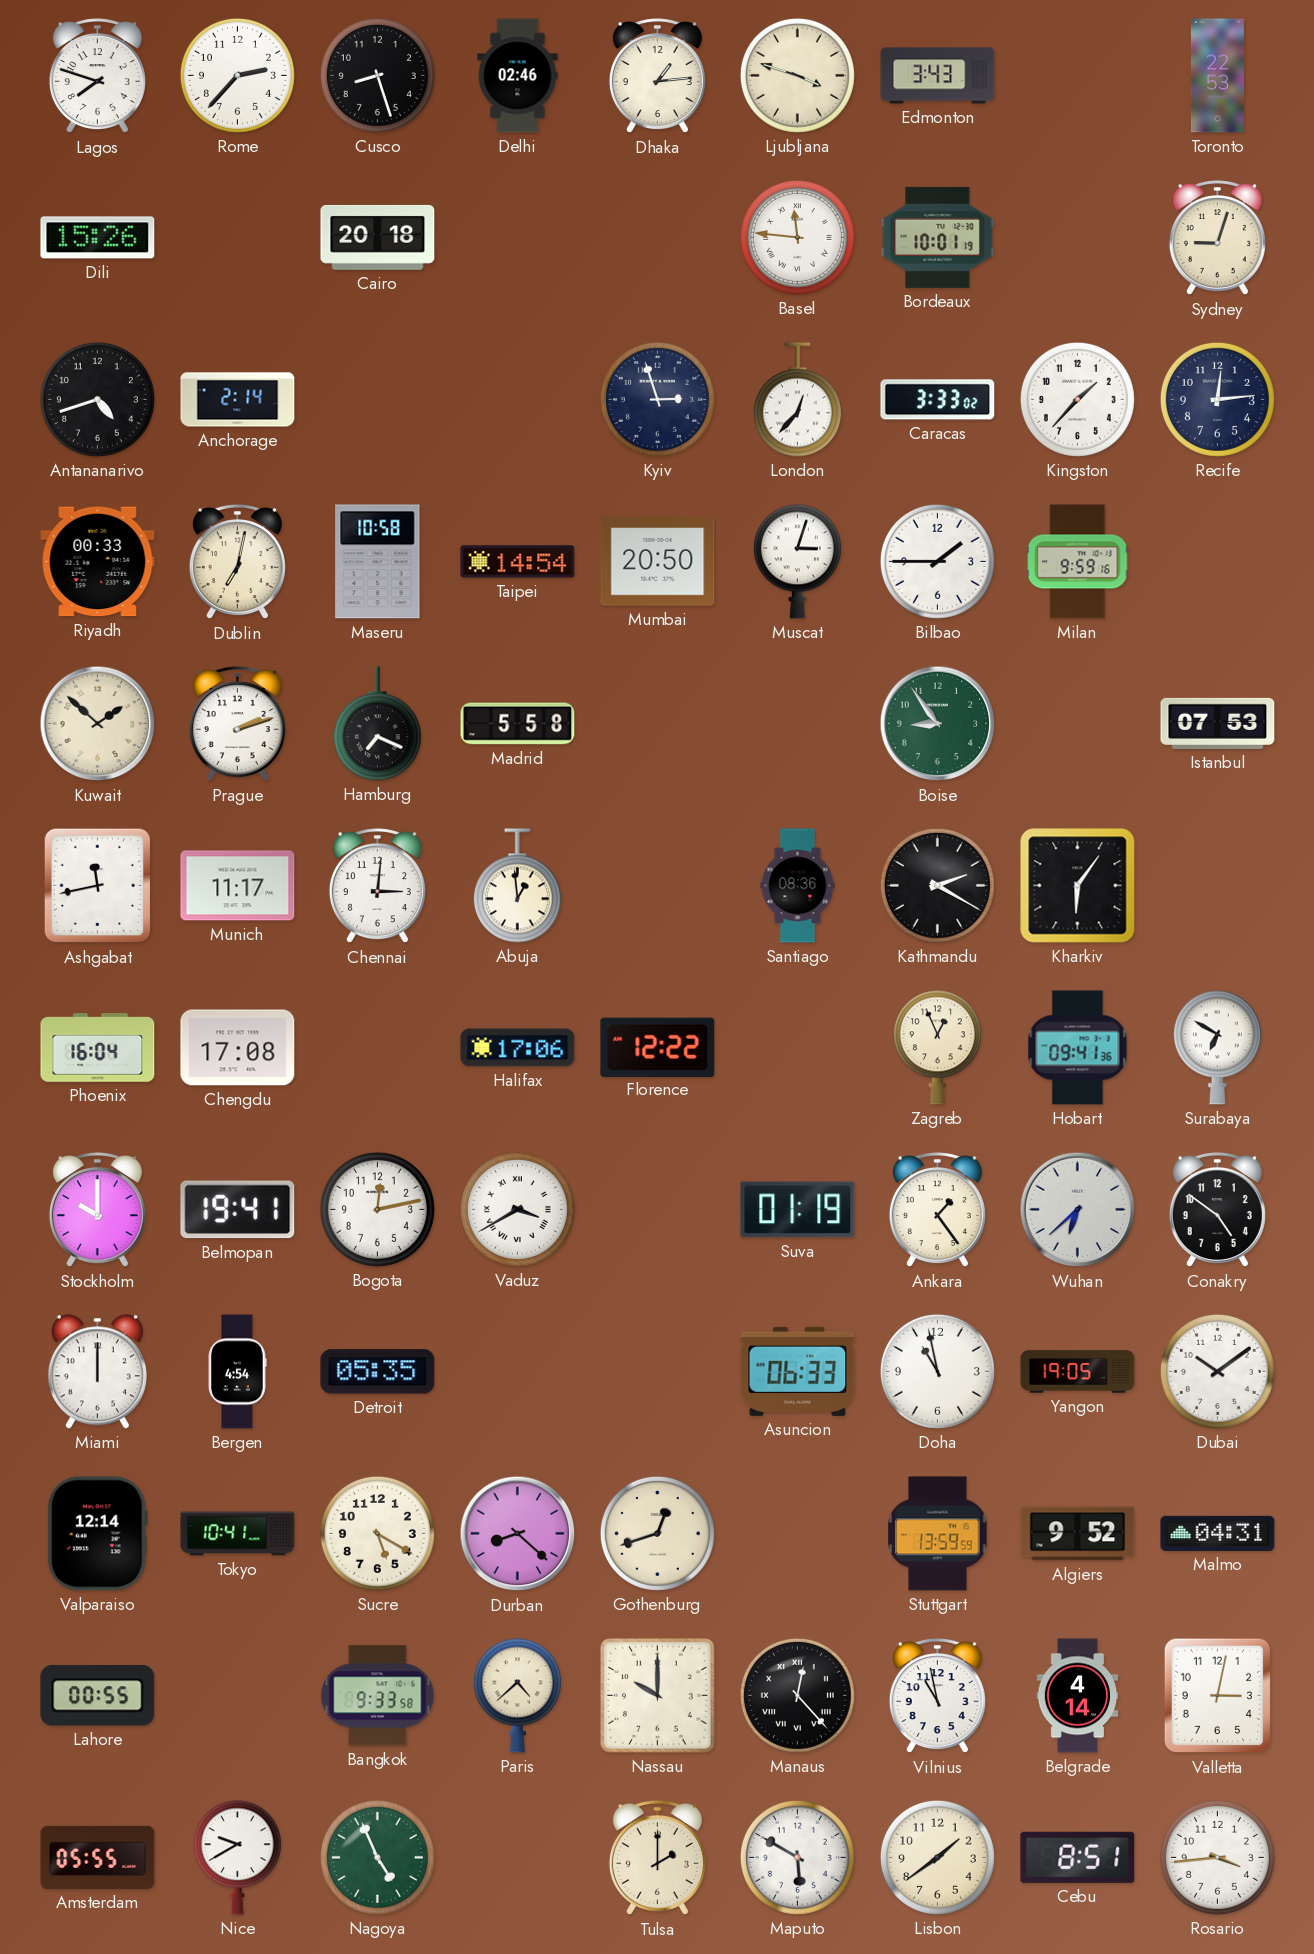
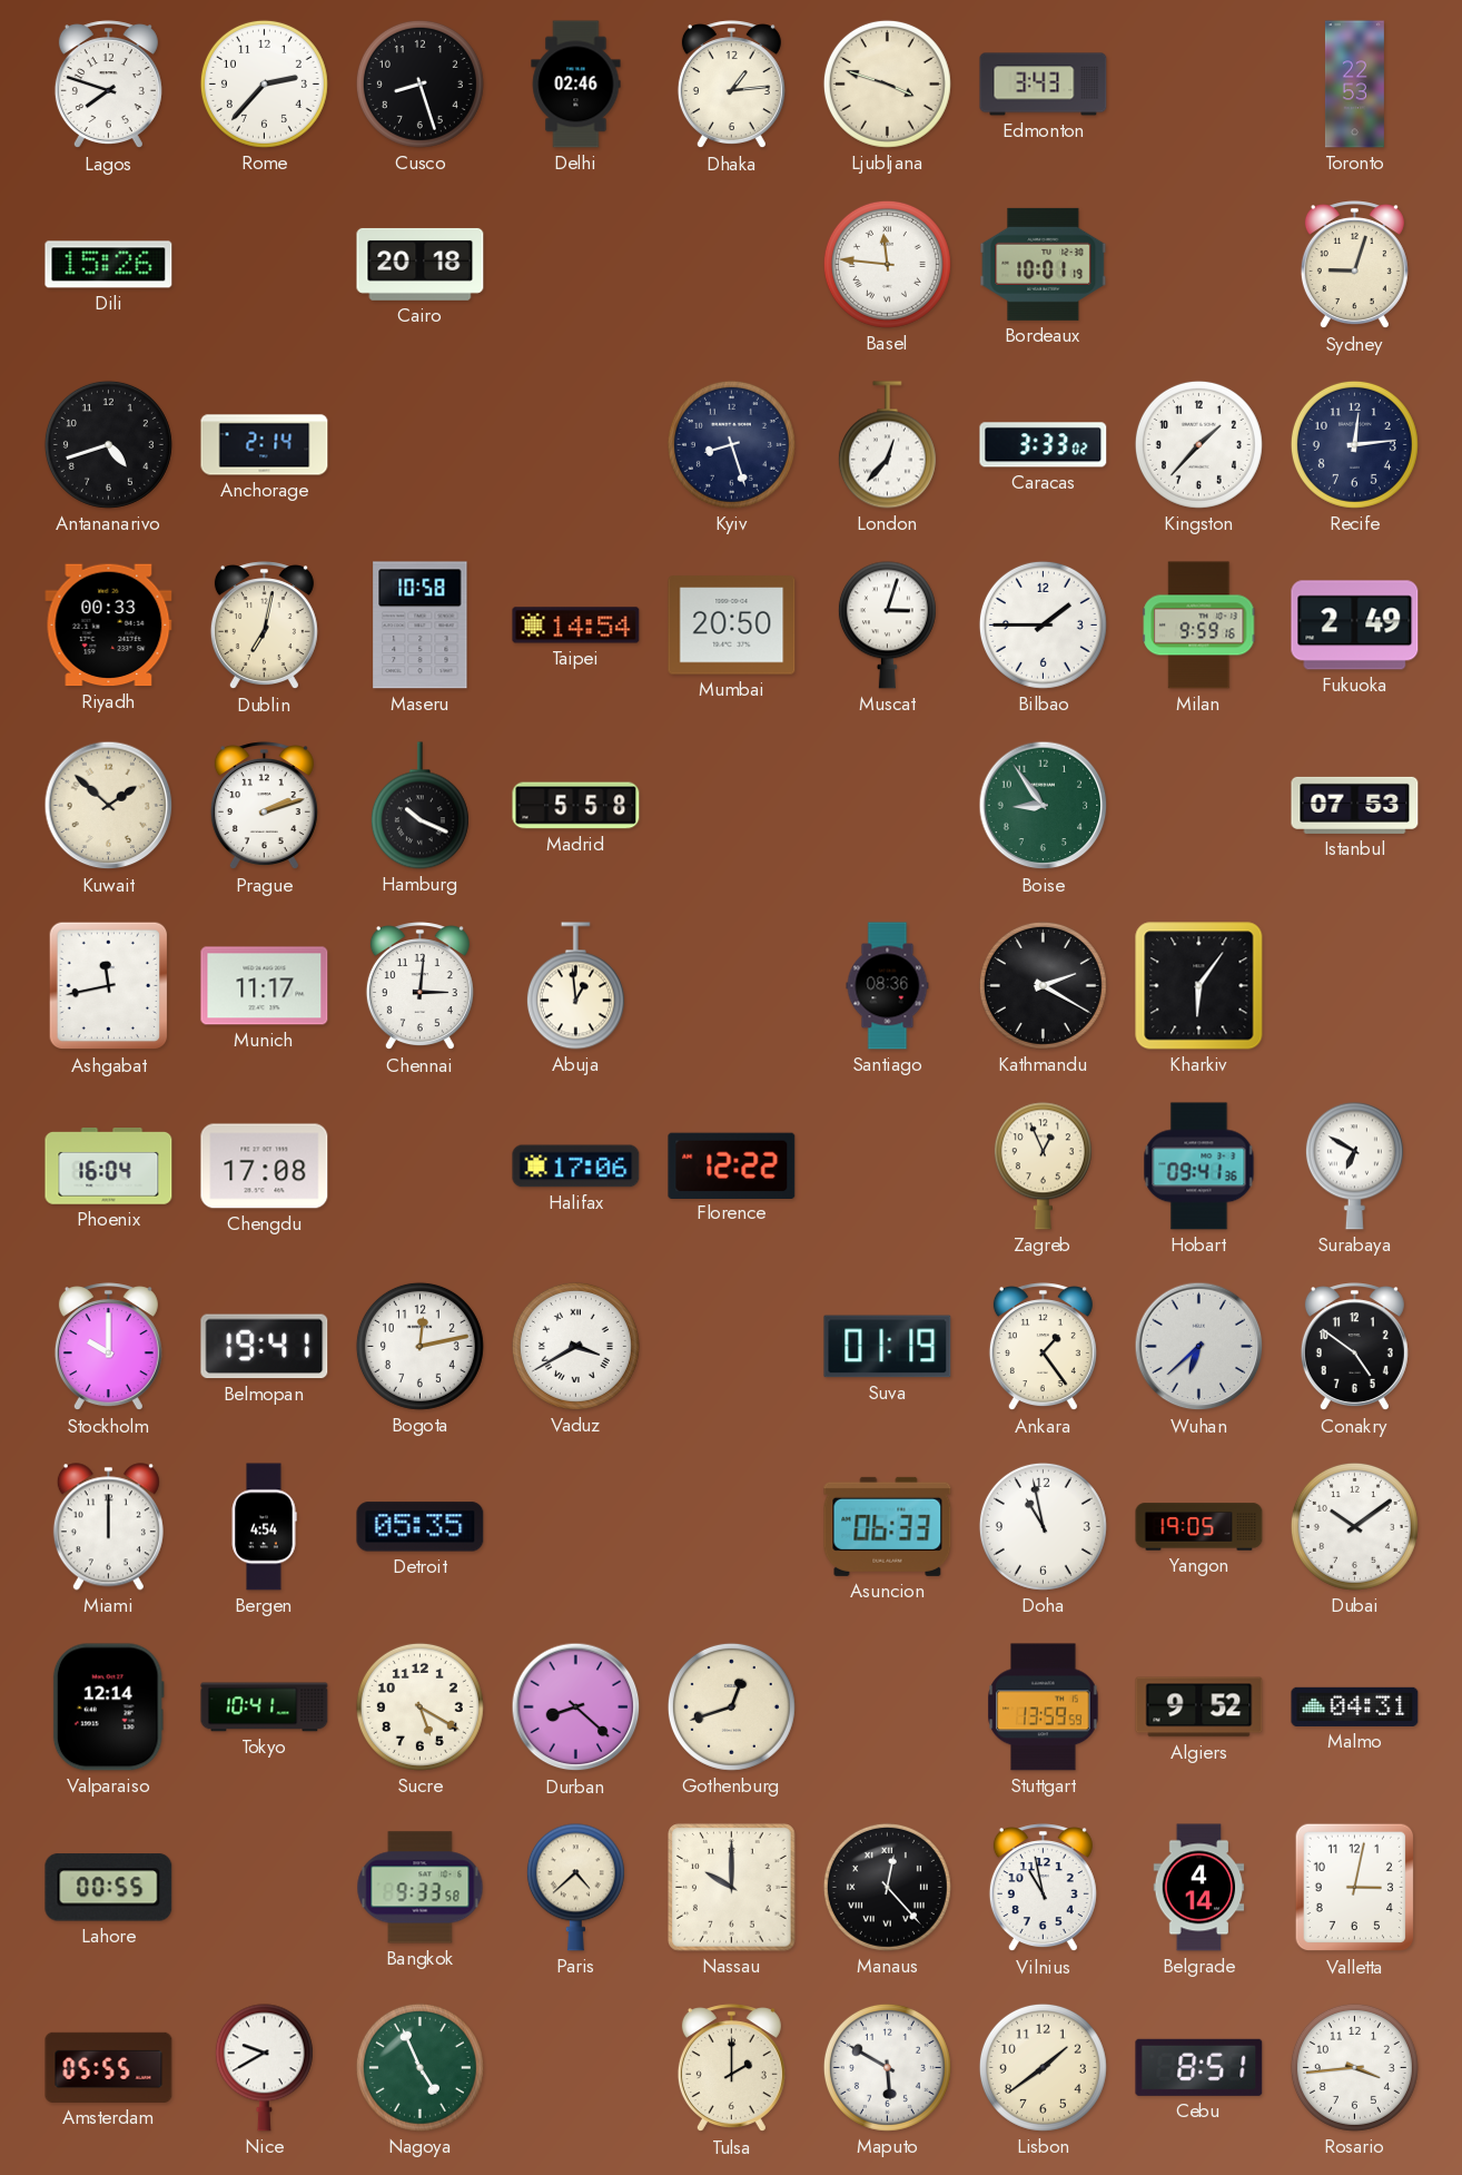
Kyiv: 2:57 -> 8:27
Fukuoka: none -> 2:49
Hamburg: 7:19 -> 10:19
